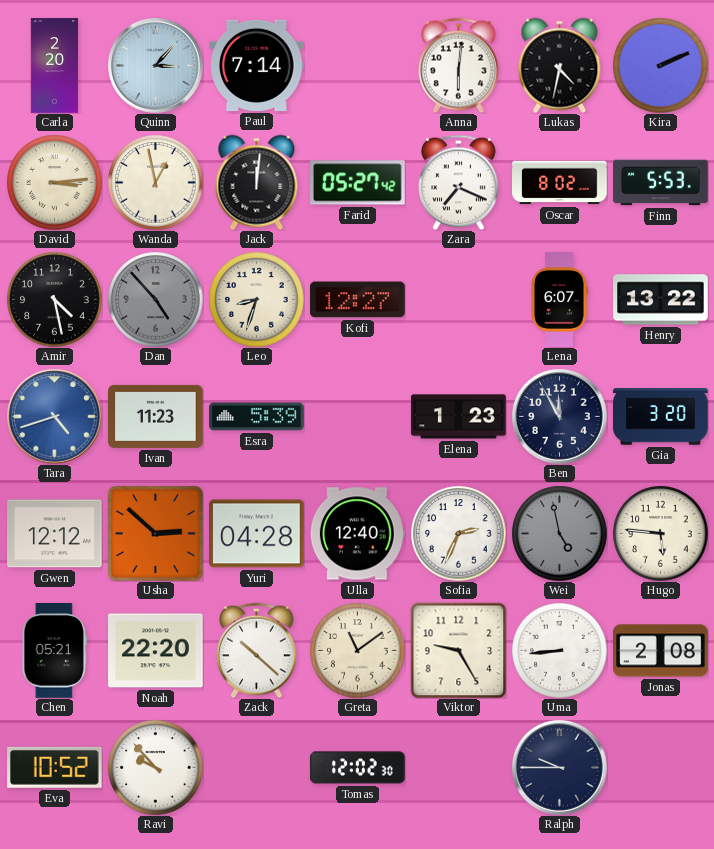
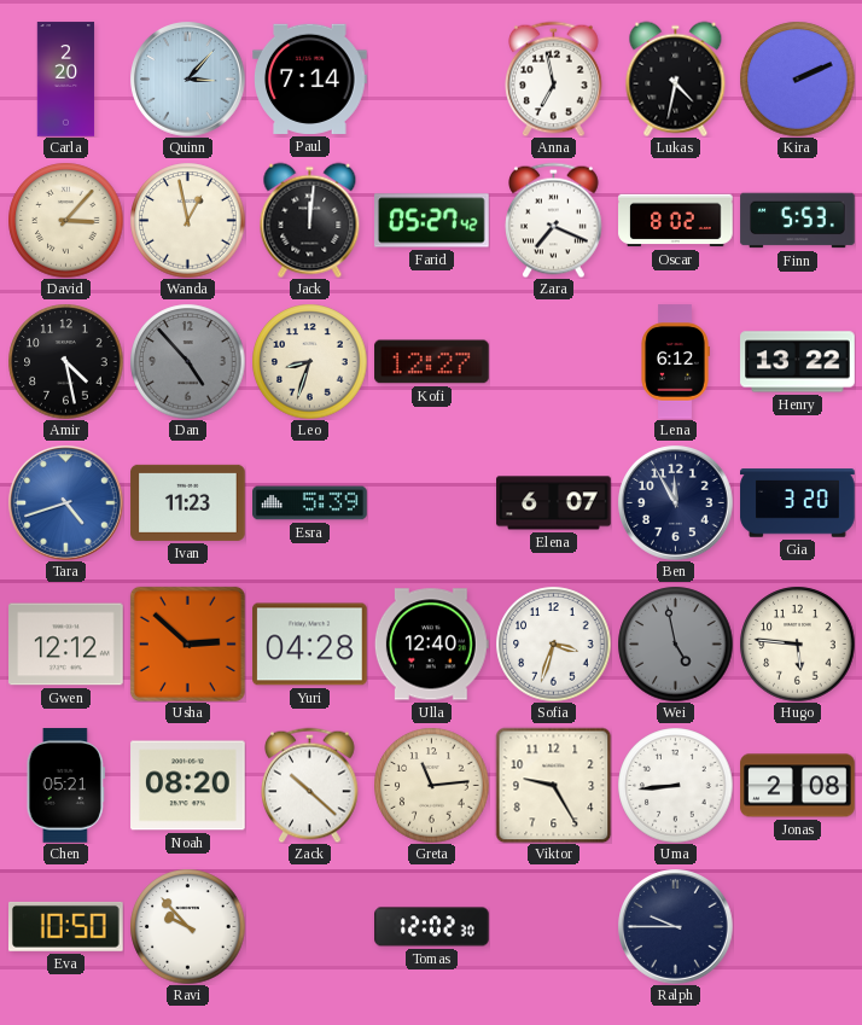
Anna: 6:01 -> 6:58
David: 3:14 -> 3:07
Lena: 6:07 -> 6:12
Elena: 1:23 -> 6:07
Sofia: 2:34 -> 3:33
Noah: 22:20 -> 08:20
Greta: 11:09 -> 11:14
Eva: 10:52 -> 10:50
